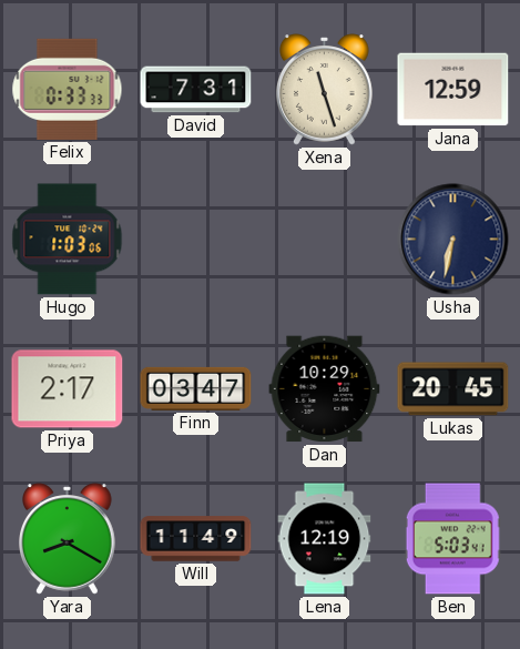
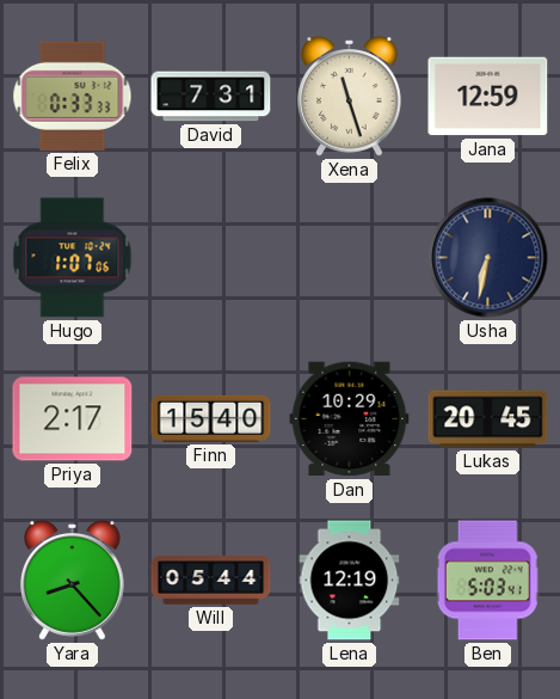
Hugo: 1:03 -> 1:07
Finn: 03:47 -> 15:40
Yara: 8:20 -> 8:23
Will: 11:49 -> 05:44
